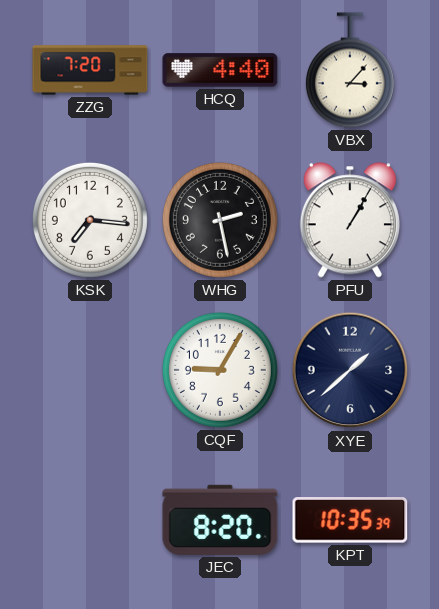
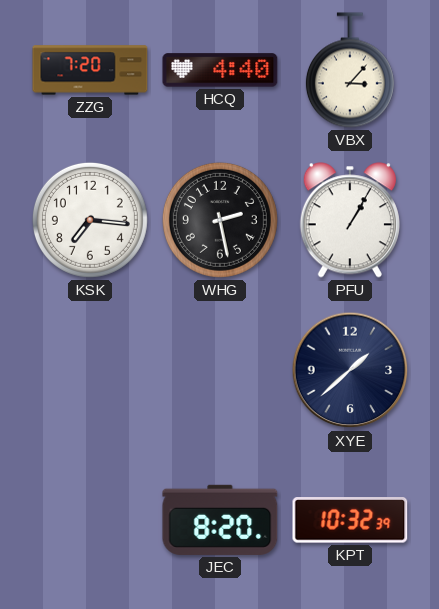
CQF: 9:05 -> none
KPT: 10:35 -> 10:32
